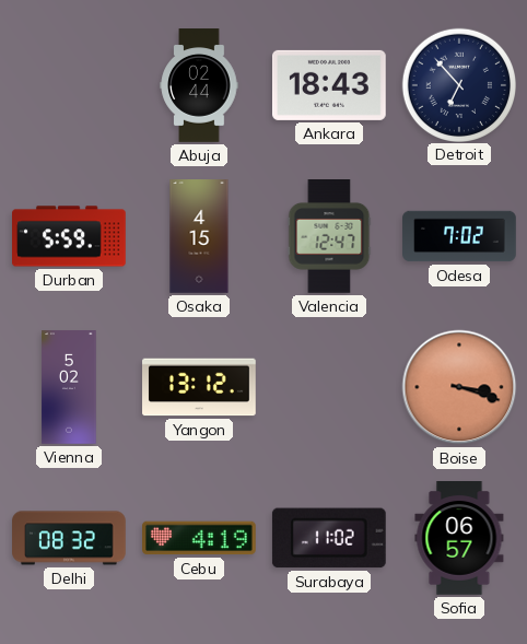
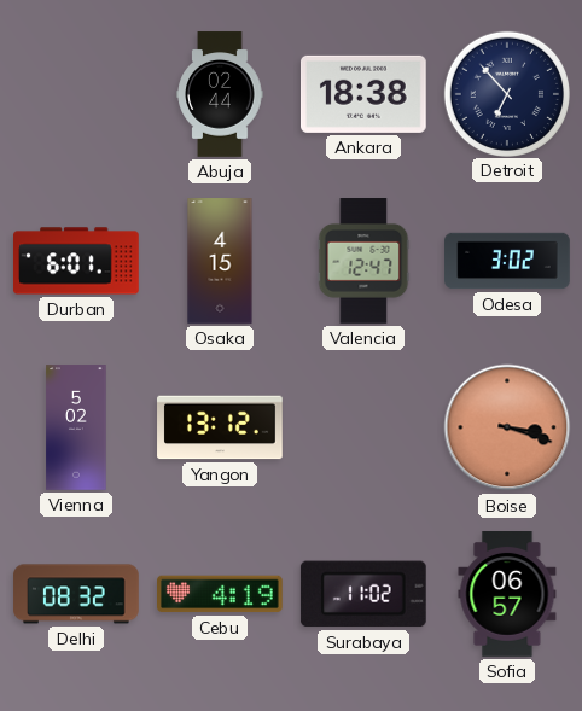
Ankara: 18:43 -> 18:38
Durban: 5:59 -> 6:01
Odesa: 7:02 -> 3:02
